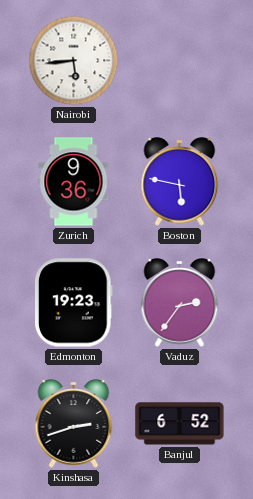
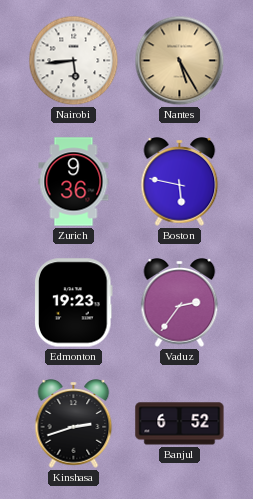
Nantes: none -> 5:25
